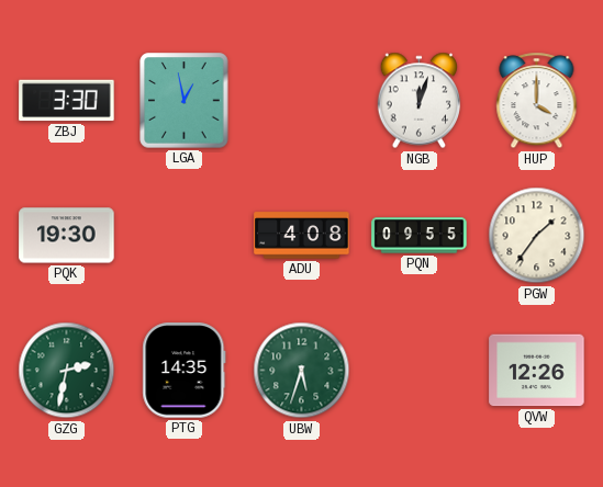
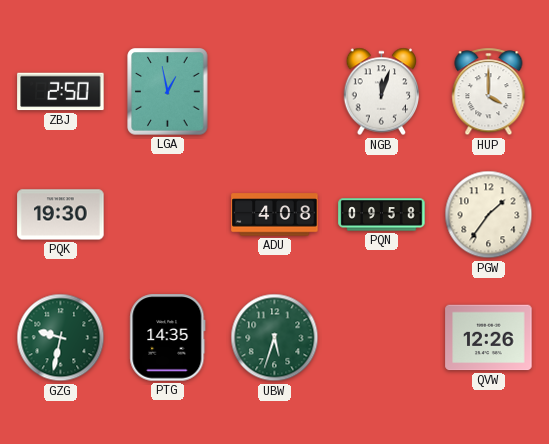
ZBJ: 3:30 -> 2:50
PQN: 09:55 -> 09:58
GZG: 2:32 -> 9:32
